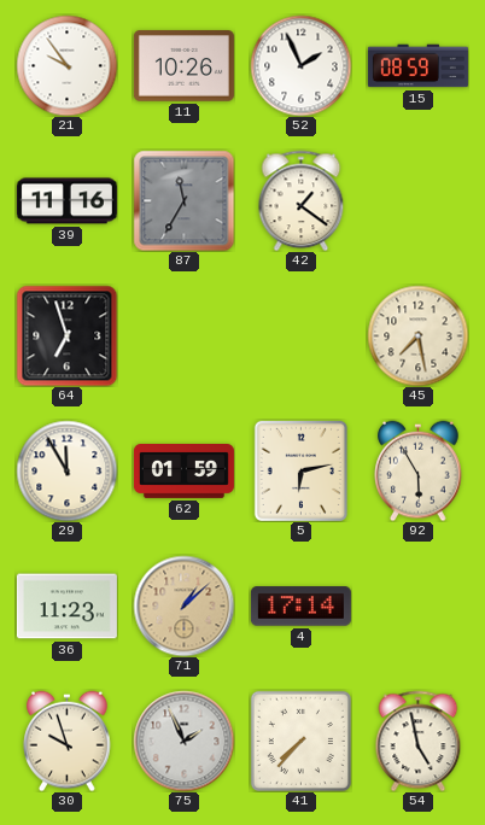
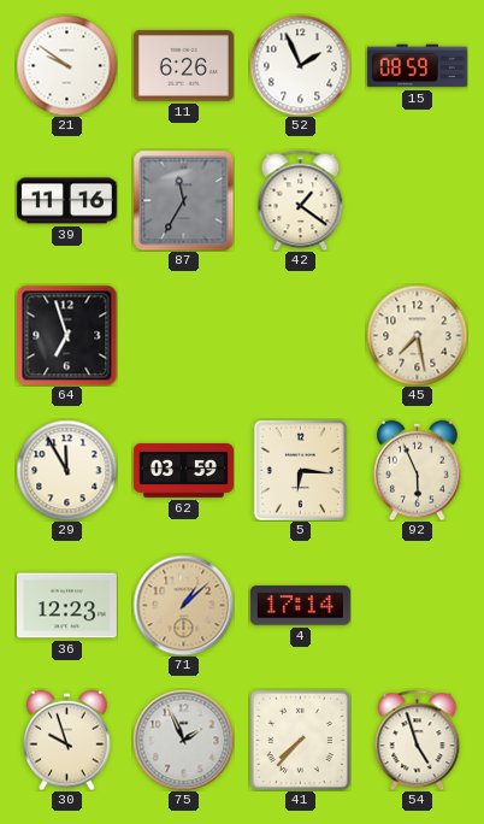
21: 9:54 -> 9:51
11: 10:26 -> 6:26
62: 01:59 -> 03:59
5: 6:13 -> 6:16
92: 5:55 -> 5:56
36: 11:23 -> 12:23
54: 4:58 -> 4:57
